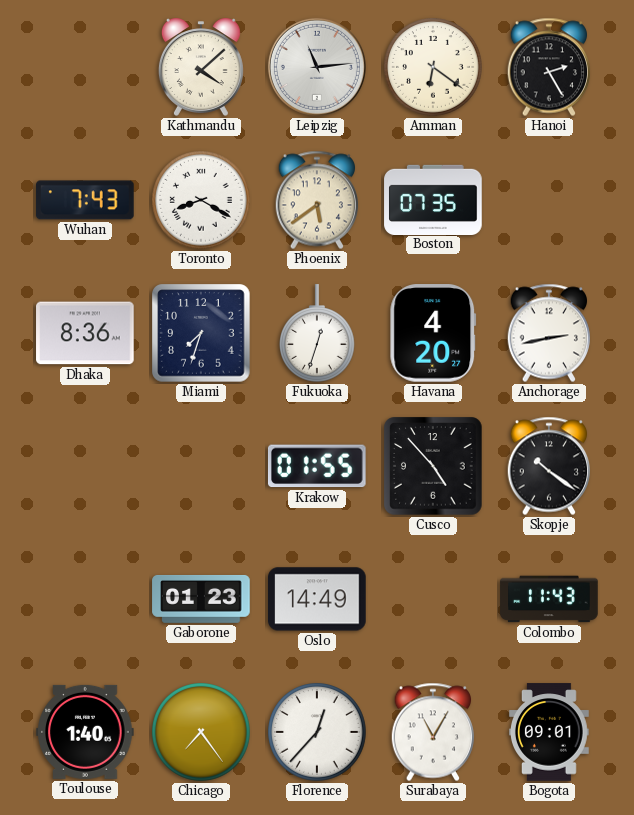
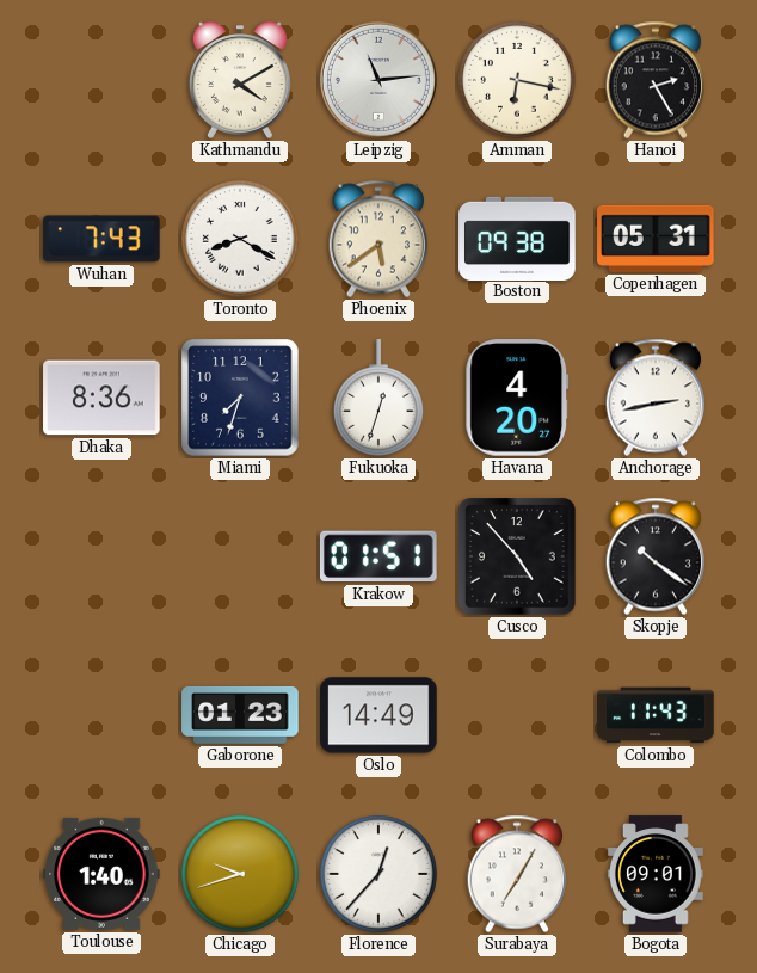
Kathmandu: 4:08 -> 4:10
Amman: 6:21 -> 6:17
Boston: 07:35 -> 09:38
Copenhagen: none -> 05:31
Krakow: 01:55 -> 01:51
Chicago: 7:24 -> 9:42
Surabaya: 11:05 -> 7:05
